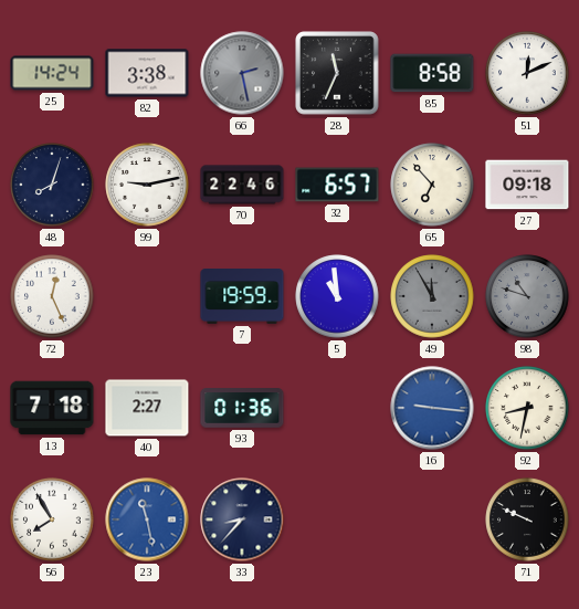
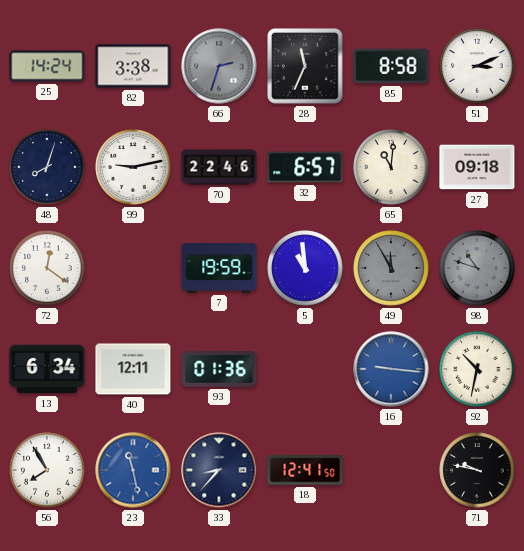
66: 2:28 -> 2:33
51: 12:11 -> 3:11
65: 6:53 -> 11:01
72: 12:26 -> 12:21
13: 7:18 -> 6:34
40: 2:27 -> 12:11
92: 8:32 -> 10:32
18: none -> 12:41
71: 9:49 -> 9:47
